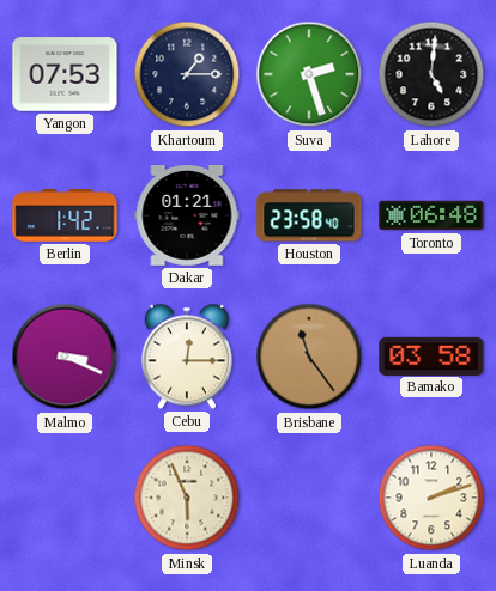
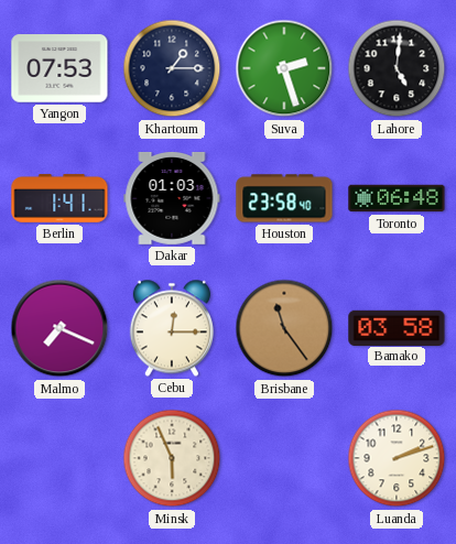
Berlin: 1:42 -> 1:41
Dakar: 01:21 -> 01:03
Malmo: 3:19 -> 7:19
